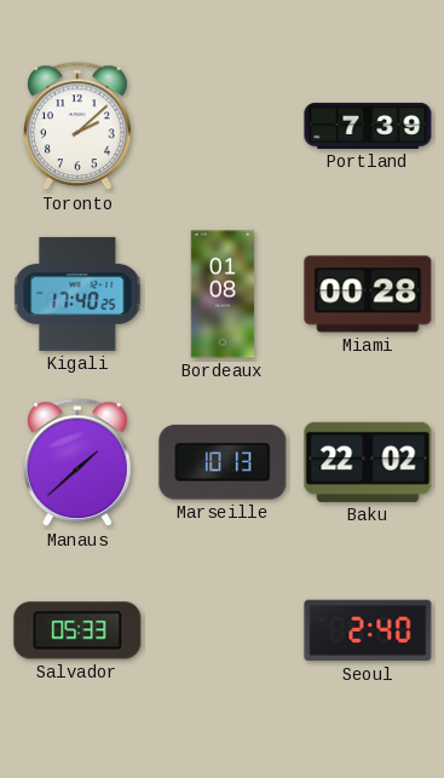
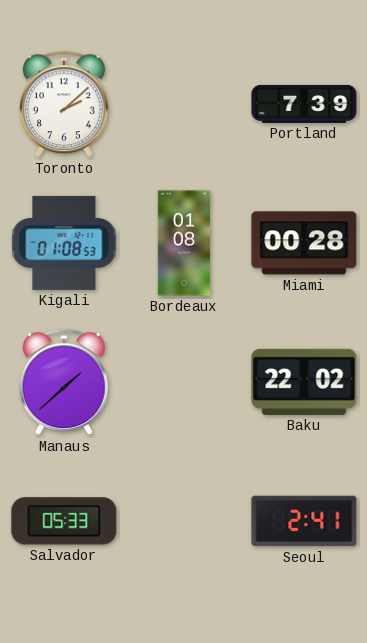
Kigali: 17:40 -> 01:08
Marseille: 10:13 -> none
Seoul: 2:40 -> 2:41
